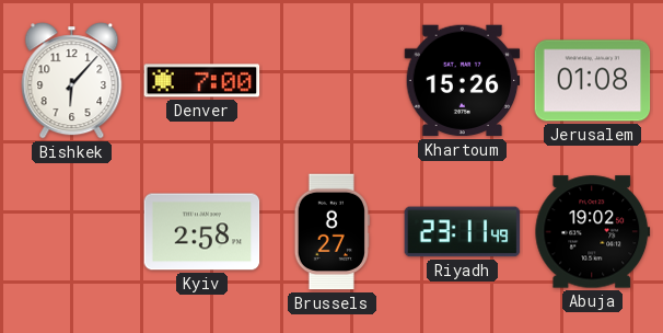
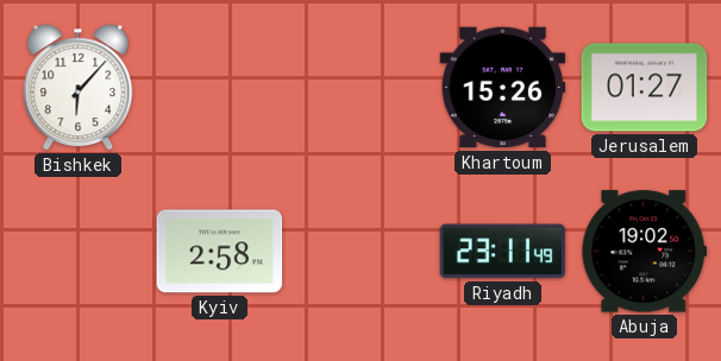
Denver: 7:00 -> none
Jerusalem: 01:08 -> 01:27
Brussels: 8:27 -> none
